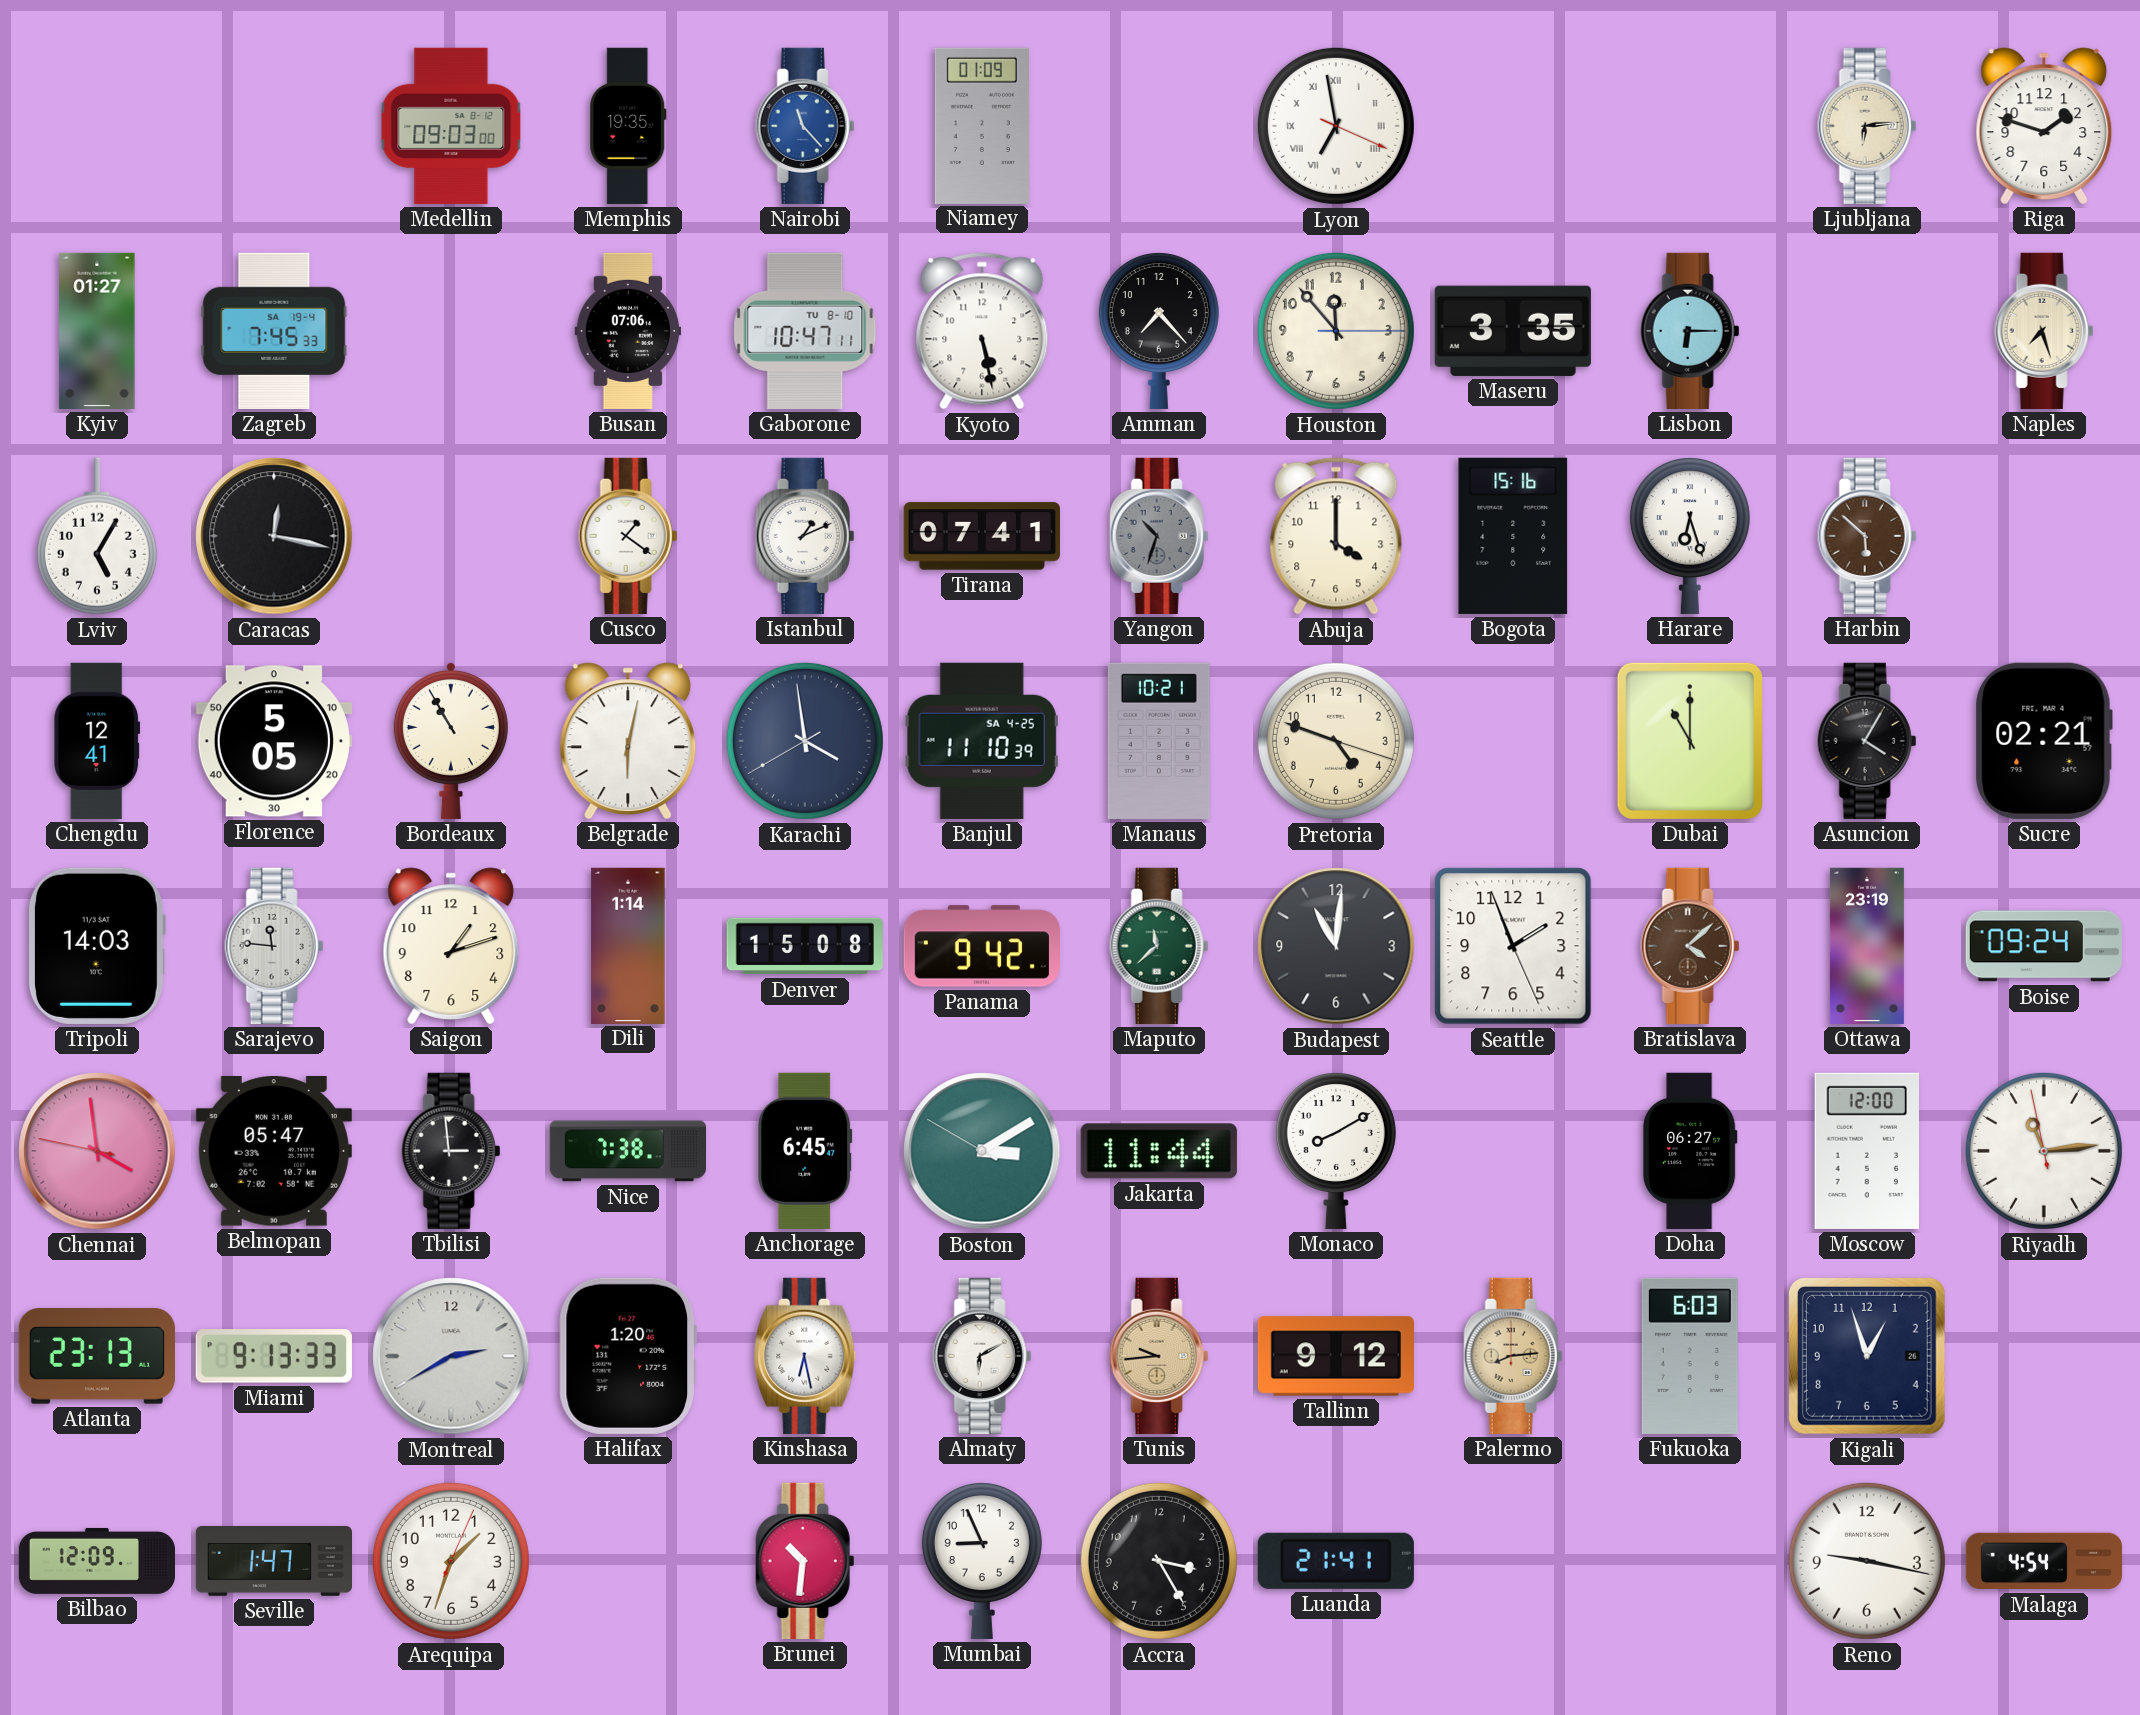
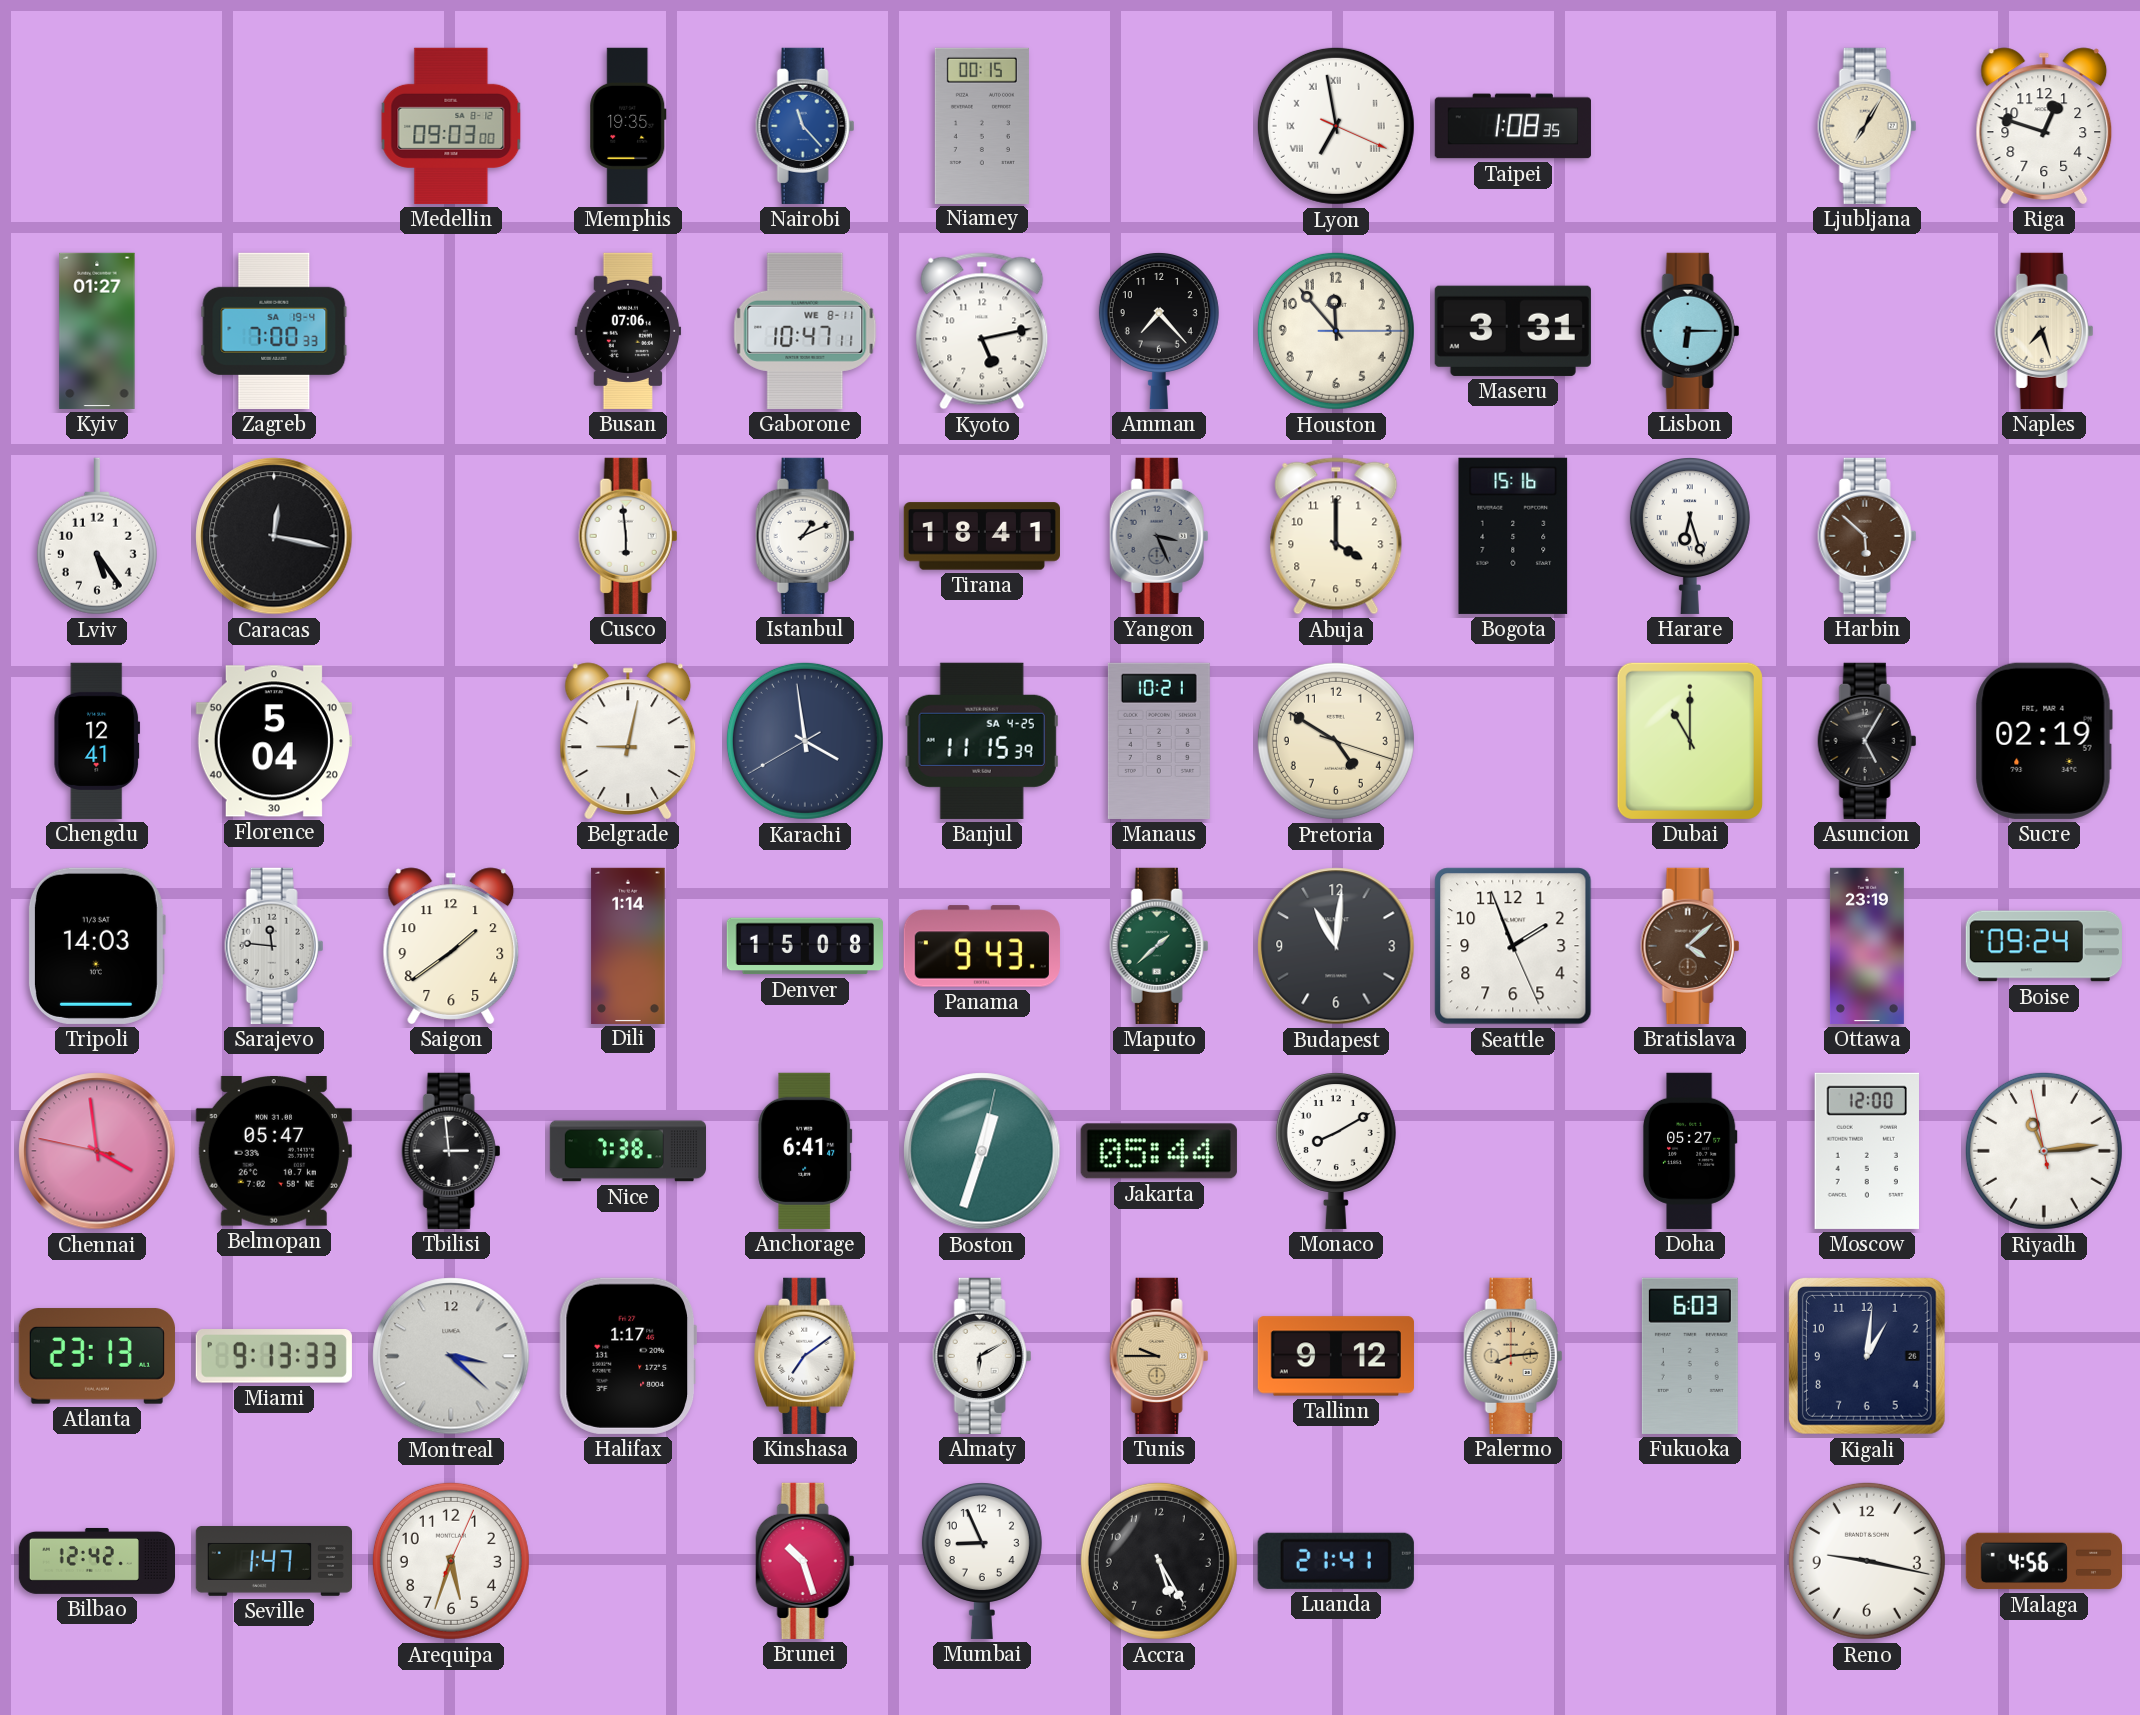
Niamey: 01:09 -> 00:15
Taipei: none -> 1:08
Ljubljana: 6:14 -> 7:05
Riga: 1:48 -> 12:48
Zagreb: 7:45 -> 7:00
Gaborone date: TU 8-10 -> WE 8-11
Kyoto: 5:28 -> 5:13
Maseru: 3:35 -> 3:31
Lviv: 5:05 -> 5:24
Cusco: 1:21 -> 5:59
Tirana: 07:41 -> 18:41
Yangon: 10:33 -> 3:26
Florence: 5:05 -> 5:04
Bordeaux: 10:55 -> none
Belgrade: 6:02 -> 9:02
Banjul: 11:10 -> 11:15
Pretoria: 4:48 -> 4:50
Asuncion: 4:05 -> 5:05
Sucre: 02:21 -> 02:19
Saigon: 1:12 -> 1:39
Panama: 9:42 -> 9:43
Maputo: 11:38 -> 1:38
Anchorage: 6:45 -> 6:41
Boston: 3:09 -> 12:33
Jakarta: 11:44 -> 05:44
Doha: 06:27 -> 05:27
Montreal: 2:40 -> 3:22
Halifax: 1:20 -> 1:17
Kinshasa: 6:28 -> 7:09
Tunis: 9:44 -> 9:45
Kigali: 12:57 -> 1:01
Bilbao: 12:09 -> 12:42
Arequipa: 1:33 -> 5:33
Brunei: 10:31 -> 10:27
Accra: 3:25 -> 5:25
Malaga: 4:54 -> 4:56
